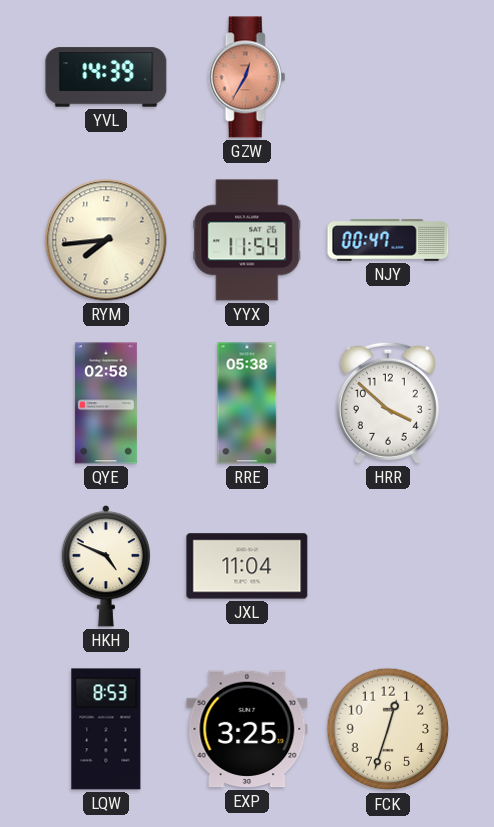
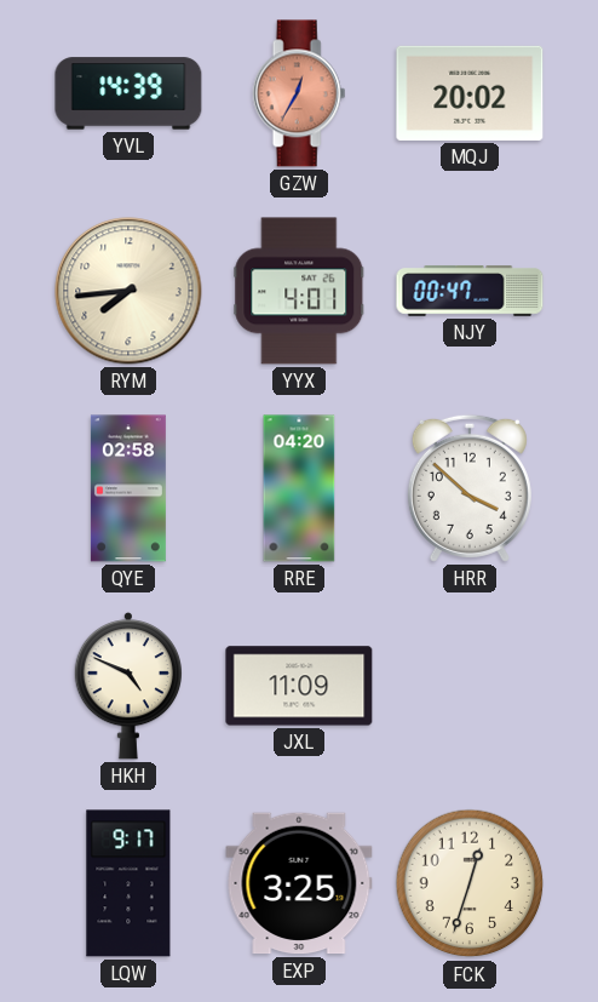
MQJ: none -> 20:02
YYX: 11:54 -> 4:01
RRE: 05:38 -> 04:20
JXL: 11:04 -> 11:09
LQW: 8:53 -> 9:17
